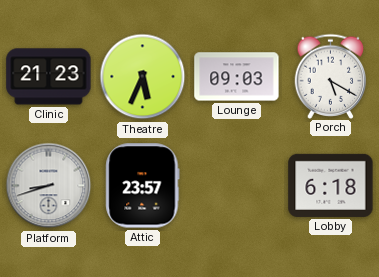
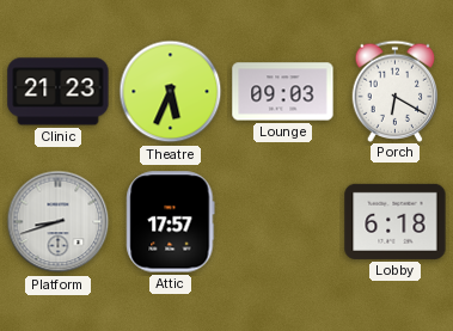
Porch: 5:20 -> 6:20
Attic: 23:57 -> 17:57
